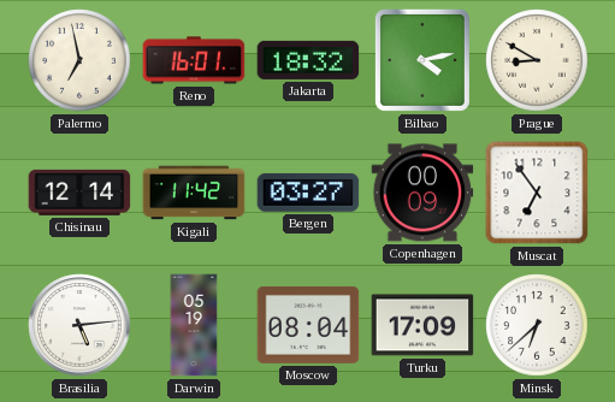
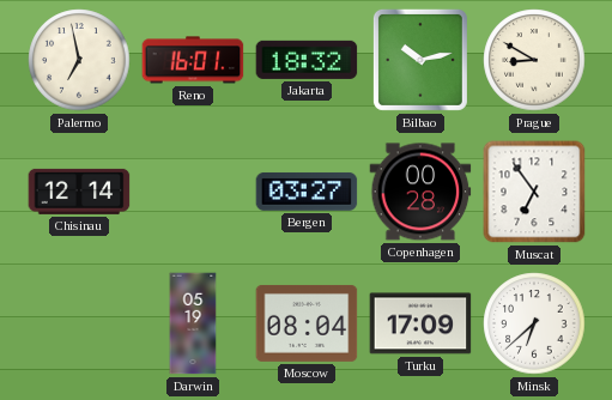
Bilbao: 4:13 -> 10:13
Kigali: 11:42 -> none
Copenhagen: 00:09 -> 00:28
Brasilia: 5:14 -> none
